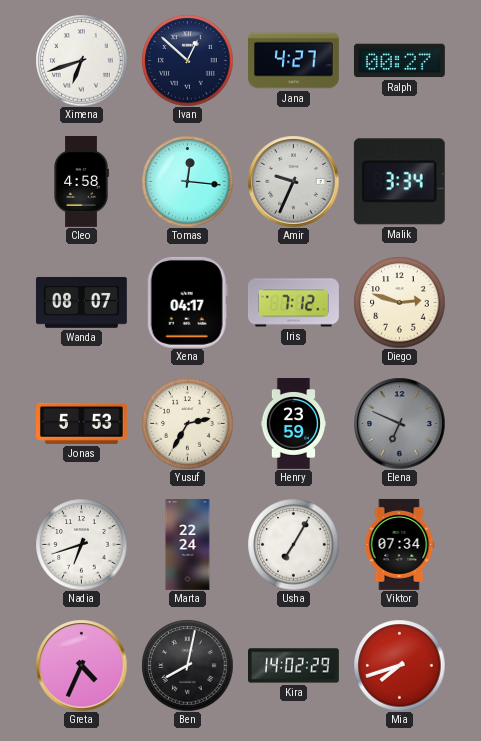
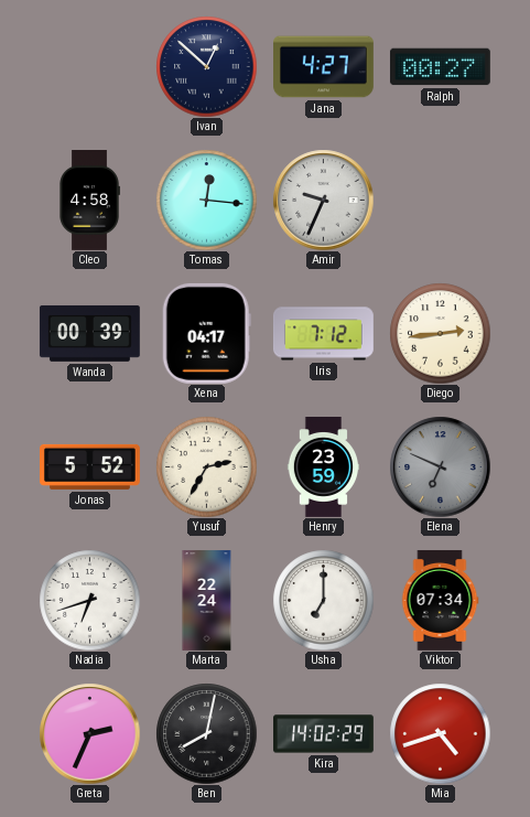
Ximena: 6:42 -> none
Malik: 3:34 -> none
Wanda: 08:07 -> 00:39
Diego: 2:48 -> 2:44
Jonas: 5:53 -> 5:52
Usha: 7:05 -> 7:00
Greta: 4:34 -> 2:34
Mia: 7:42 -> 4:42
